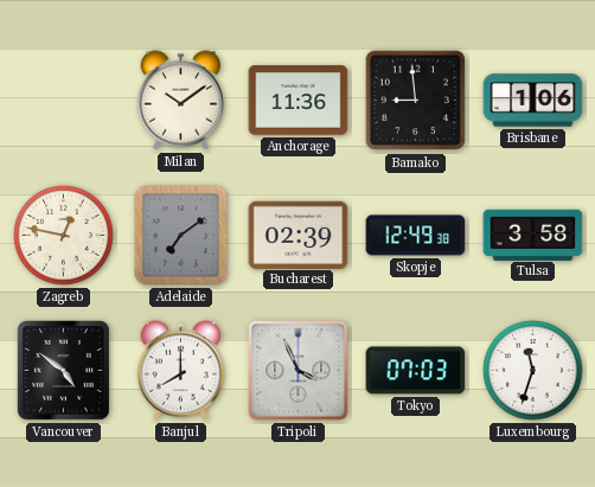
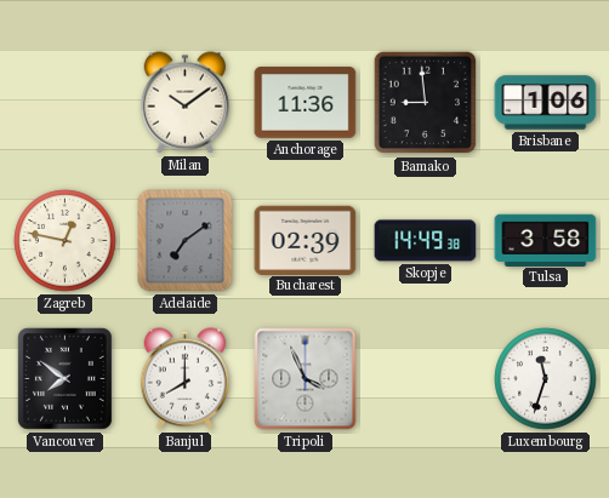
Skopje: 12:49 -> 14:49
Vancouver: 4:51 -> 7:51
Tokyo: 07:03 -> none
